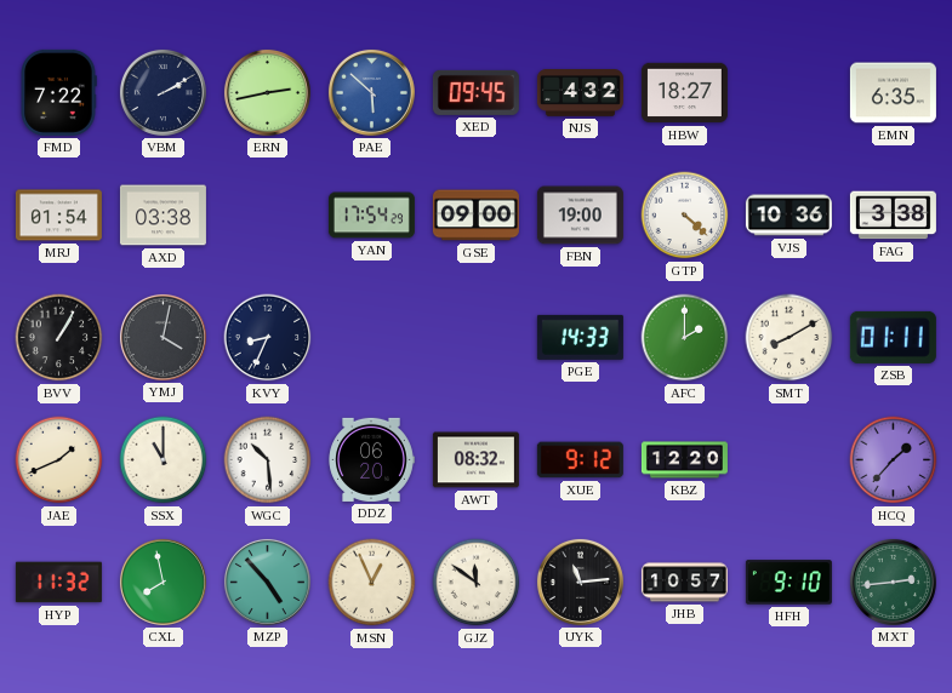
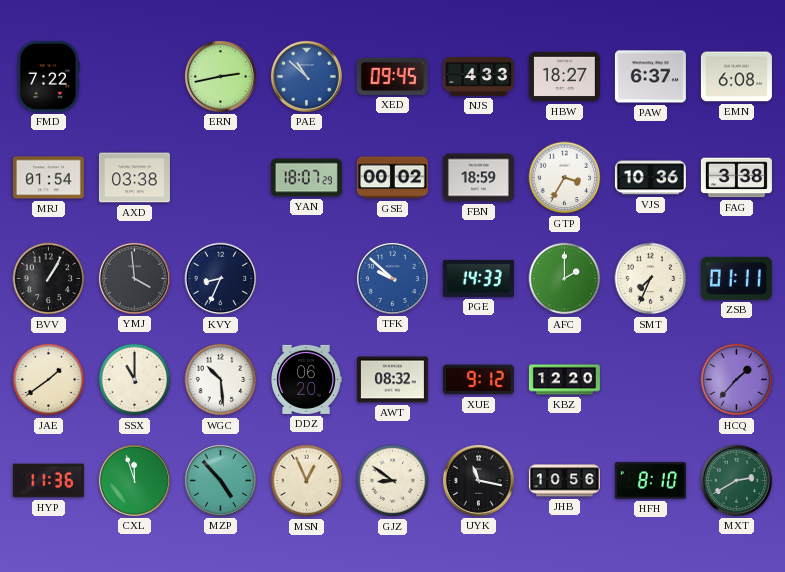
VBM: 2:10 -> none
PAE: 5:52 -> 10:52
NJS: 4:32 -> 4:33
PAW: none -> 6:37
EMN: 6:35 -> 6:08
YAN: 17:54 -> 18:07
GSE: 09:00 -> 00:02
FBN: 19:00 -> 18:59
GTP: 4:22 -> 3:35
YMJ: 4:02 -> 3:59
TFK: none -> 9:52
SMT: 8:10 -> 7:34
JAE: 1:41 -> 1:39
HYP: 11:32 -> 11:36
CXL: 7:58 -> 11:57
GJZ: 11:51 -> 8:51
UYK: 11:14 -> 11:17
JHB: 10:57 -> 10:56
HFH: 9:10 -> 8:10
MXT: 2:44 -> 2:40
